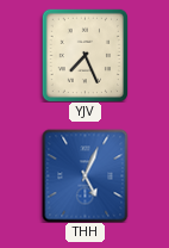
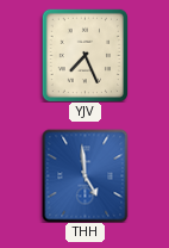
THH: 5:04 -> 4:59
